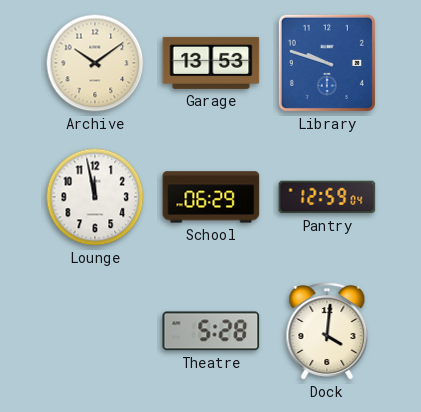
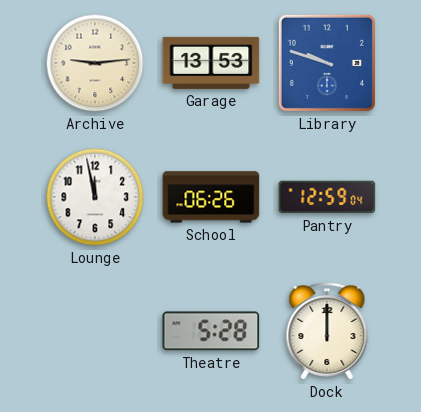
Archive: 10:09 -> 9:14
School: 06:29 -> 06:26
Dock: 4:01 -> 12:00
